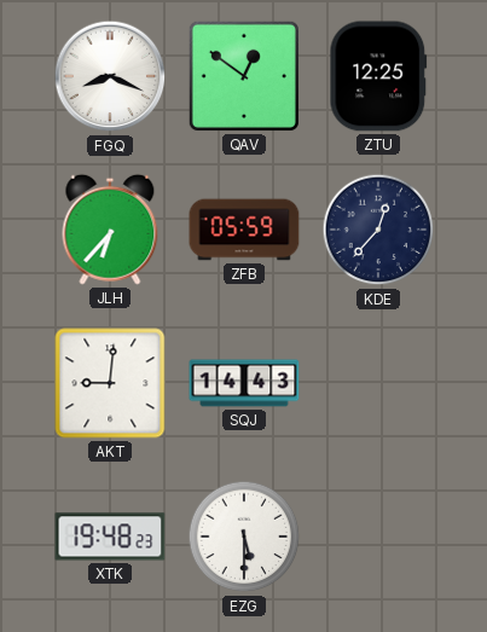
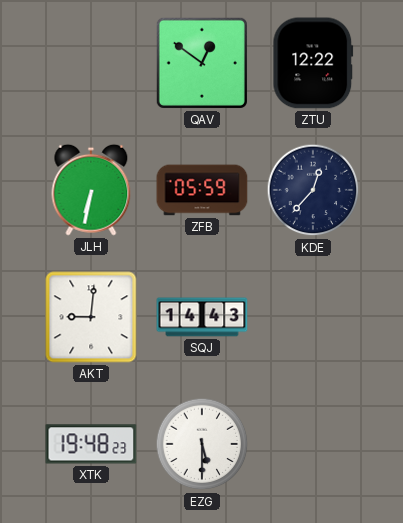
FGQ: 8:19 -> none
ZTU: 12:25 -> 12:22
JLH: 6:37 -> 6:32
